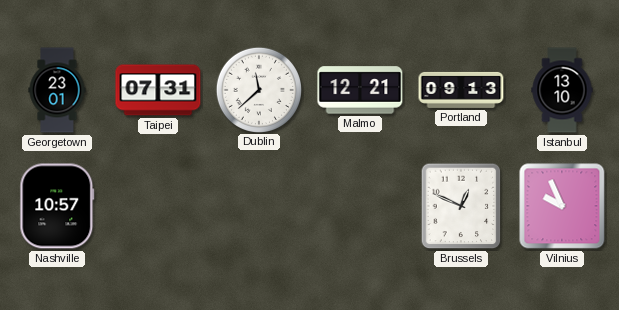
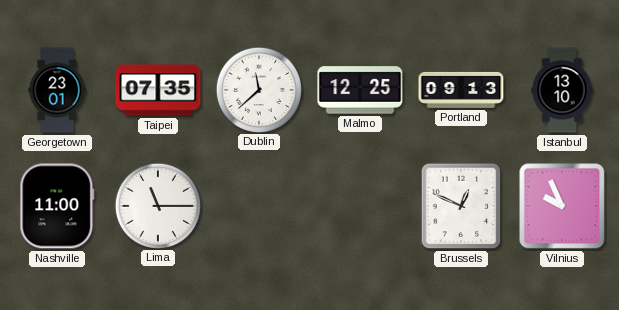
Taipei: 07:31 -> 07:35
Malmo: 12:21 -> 12:25
Nashville: 10:57 -> 11:00
Lima: none -> 11:15
